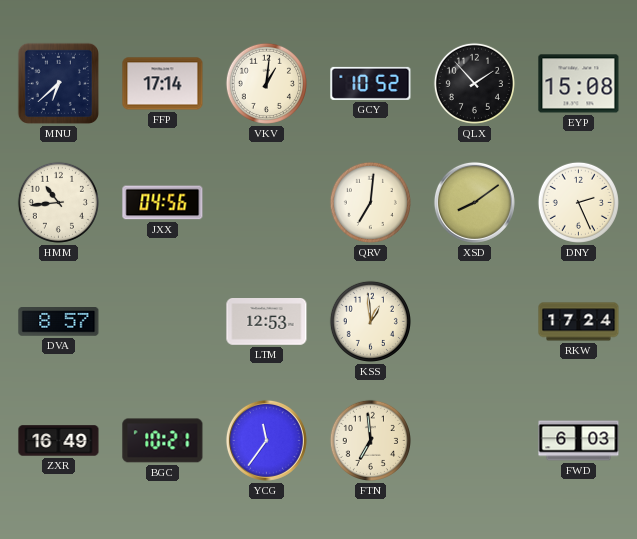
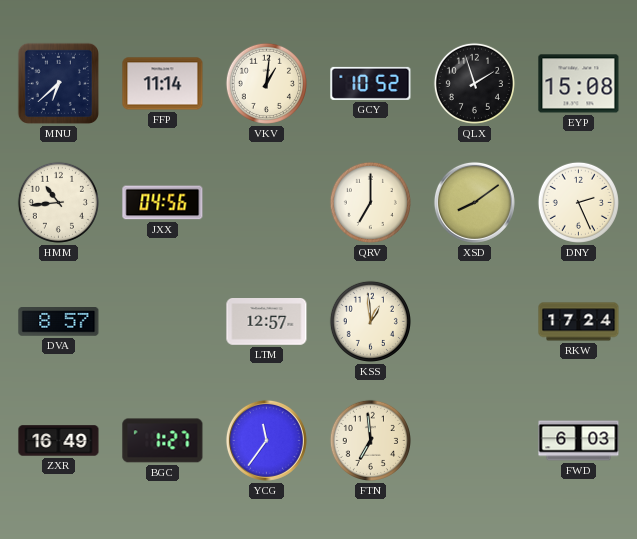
FFP: 17:14 -> 11:14
QLX: 1:53 -> 1:57
QRV: 7:01 -> 7:00
LTM: 12:53 -> 12:57
BGC: 10:21 -> 1:27
